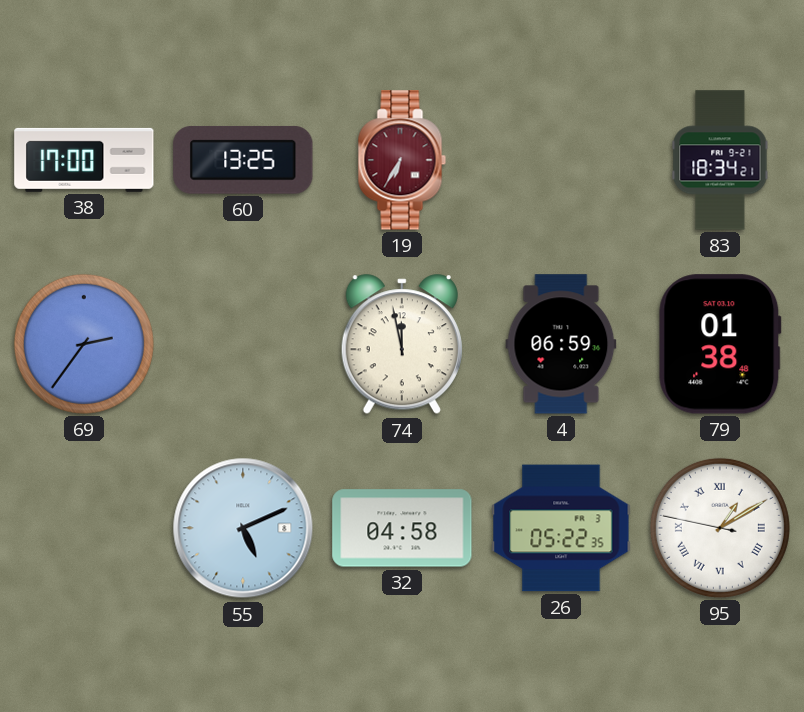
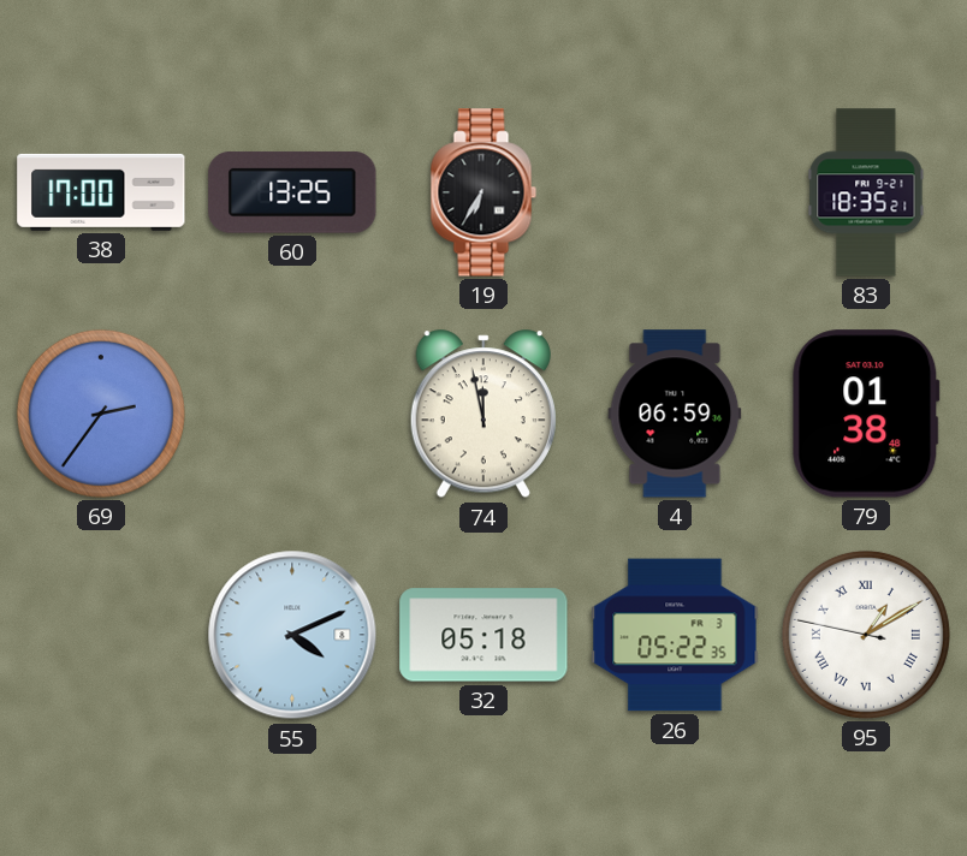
19 dial: burgundy -> black
83: 18:34 -> 18:35
55: 5:11 -> 4:11
32: 04:58 -> 05:18
